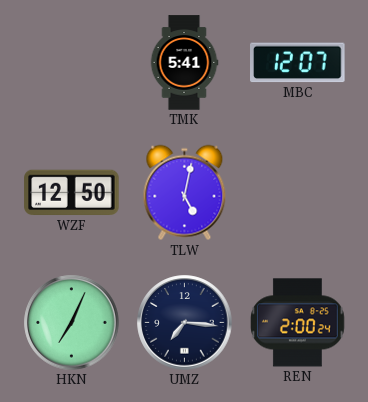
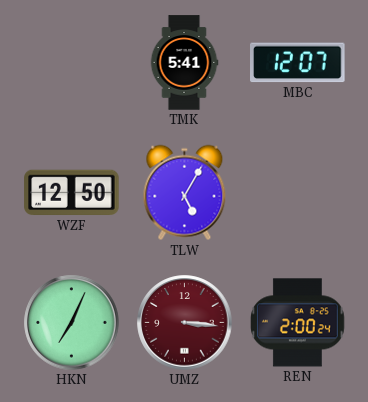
TLW: 5:02 -> 5:05
UMZ: 7:16 -> 3:16
UMZ dial: navy -> burgundy
